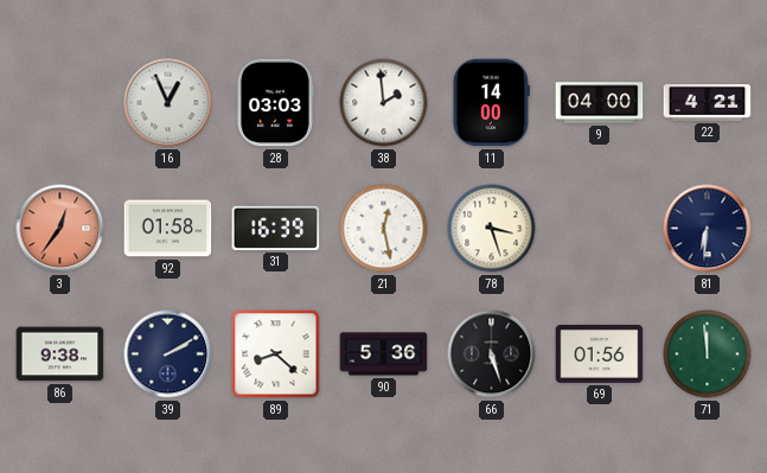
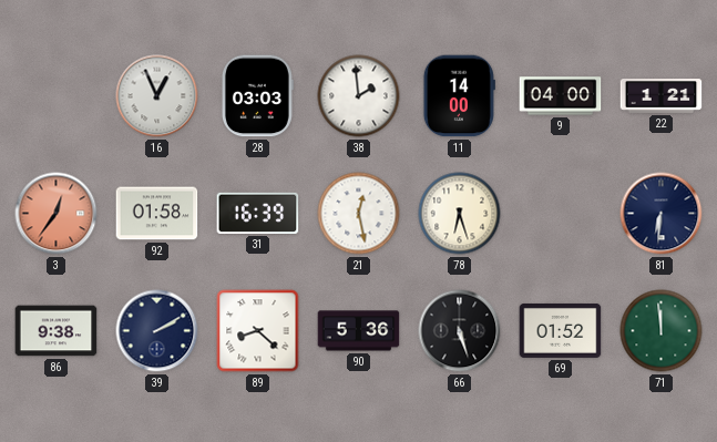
22: 4:21 -> 1:21
78: 3:27 -> 6:27
69: 01:56 -> 01:52
